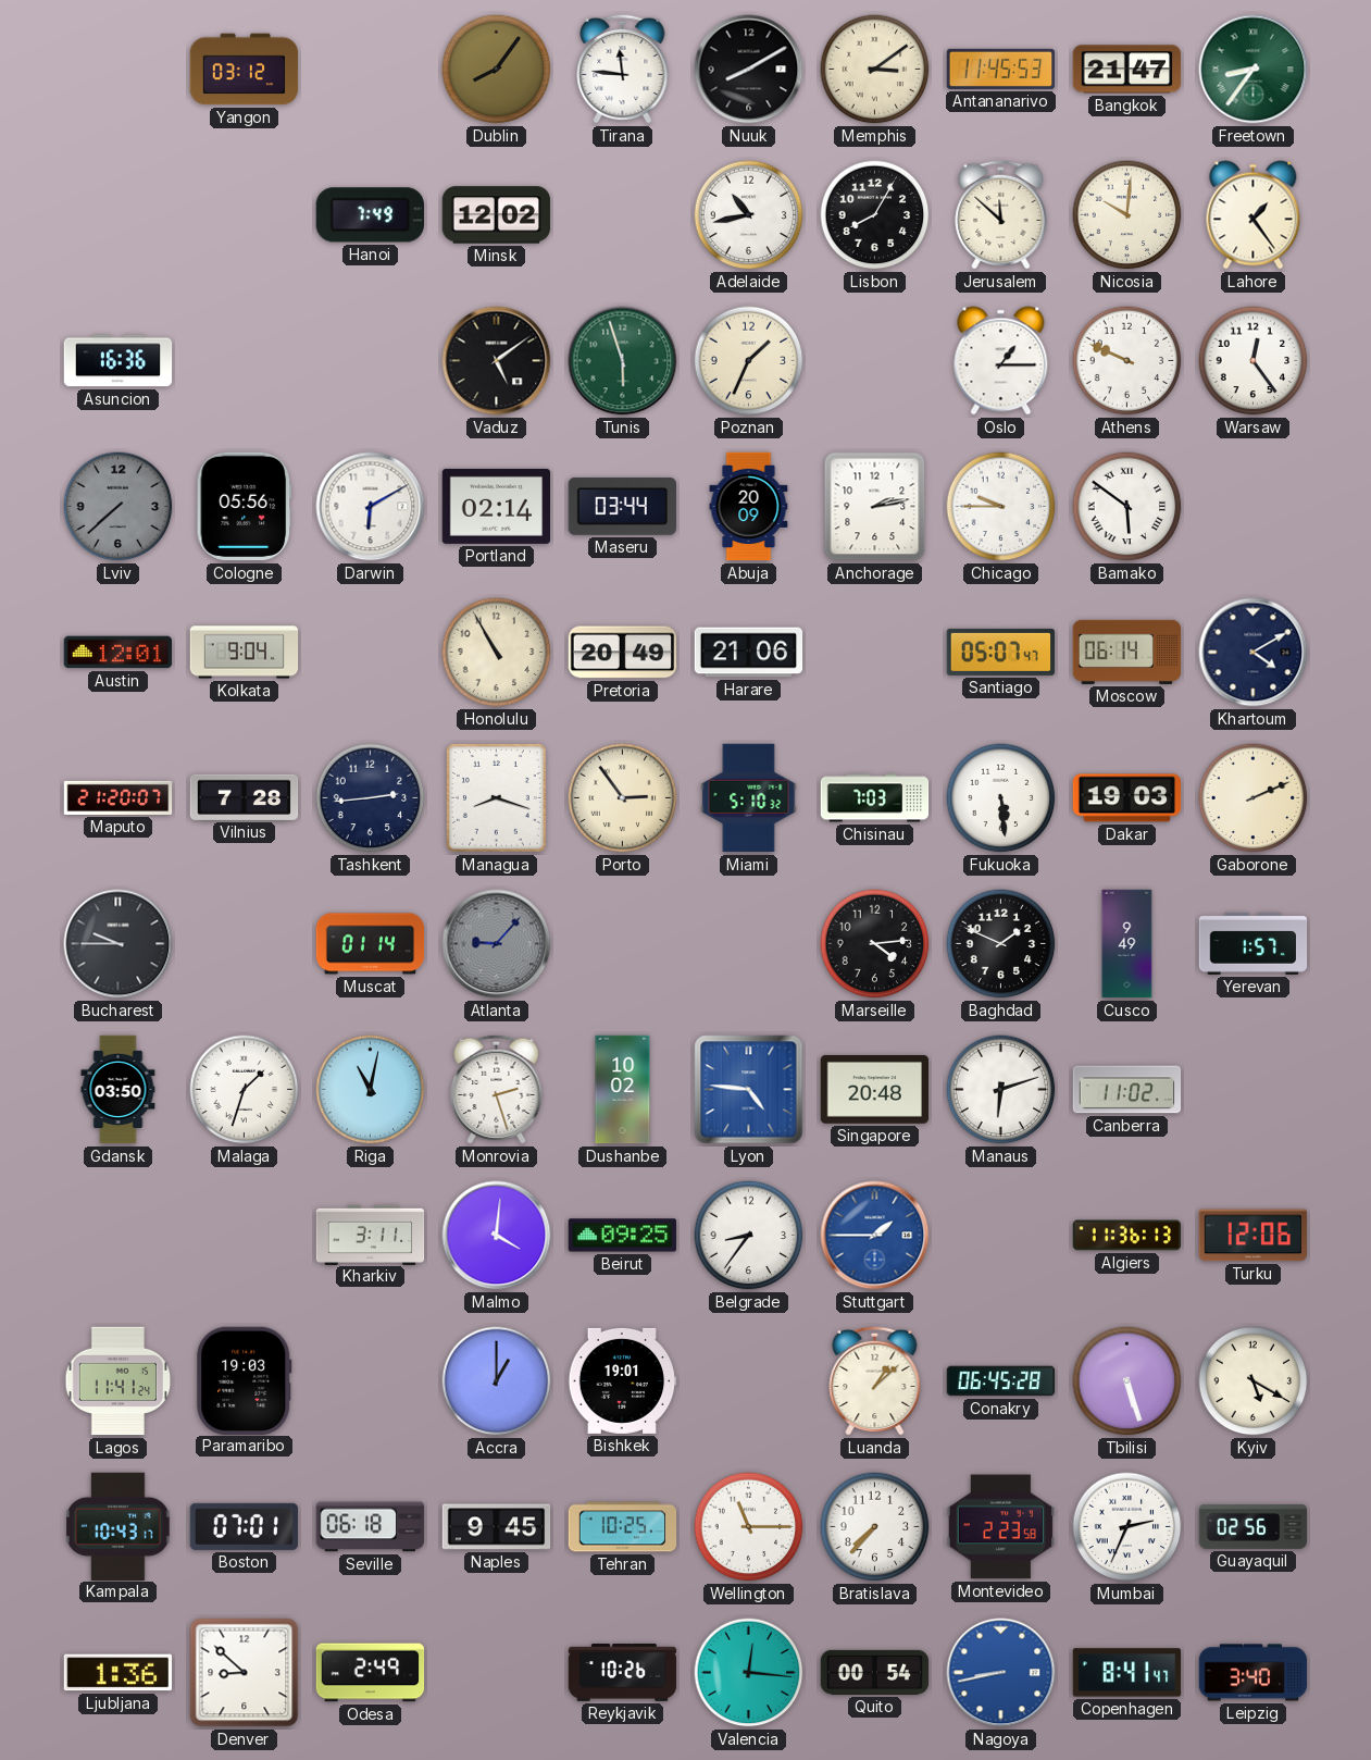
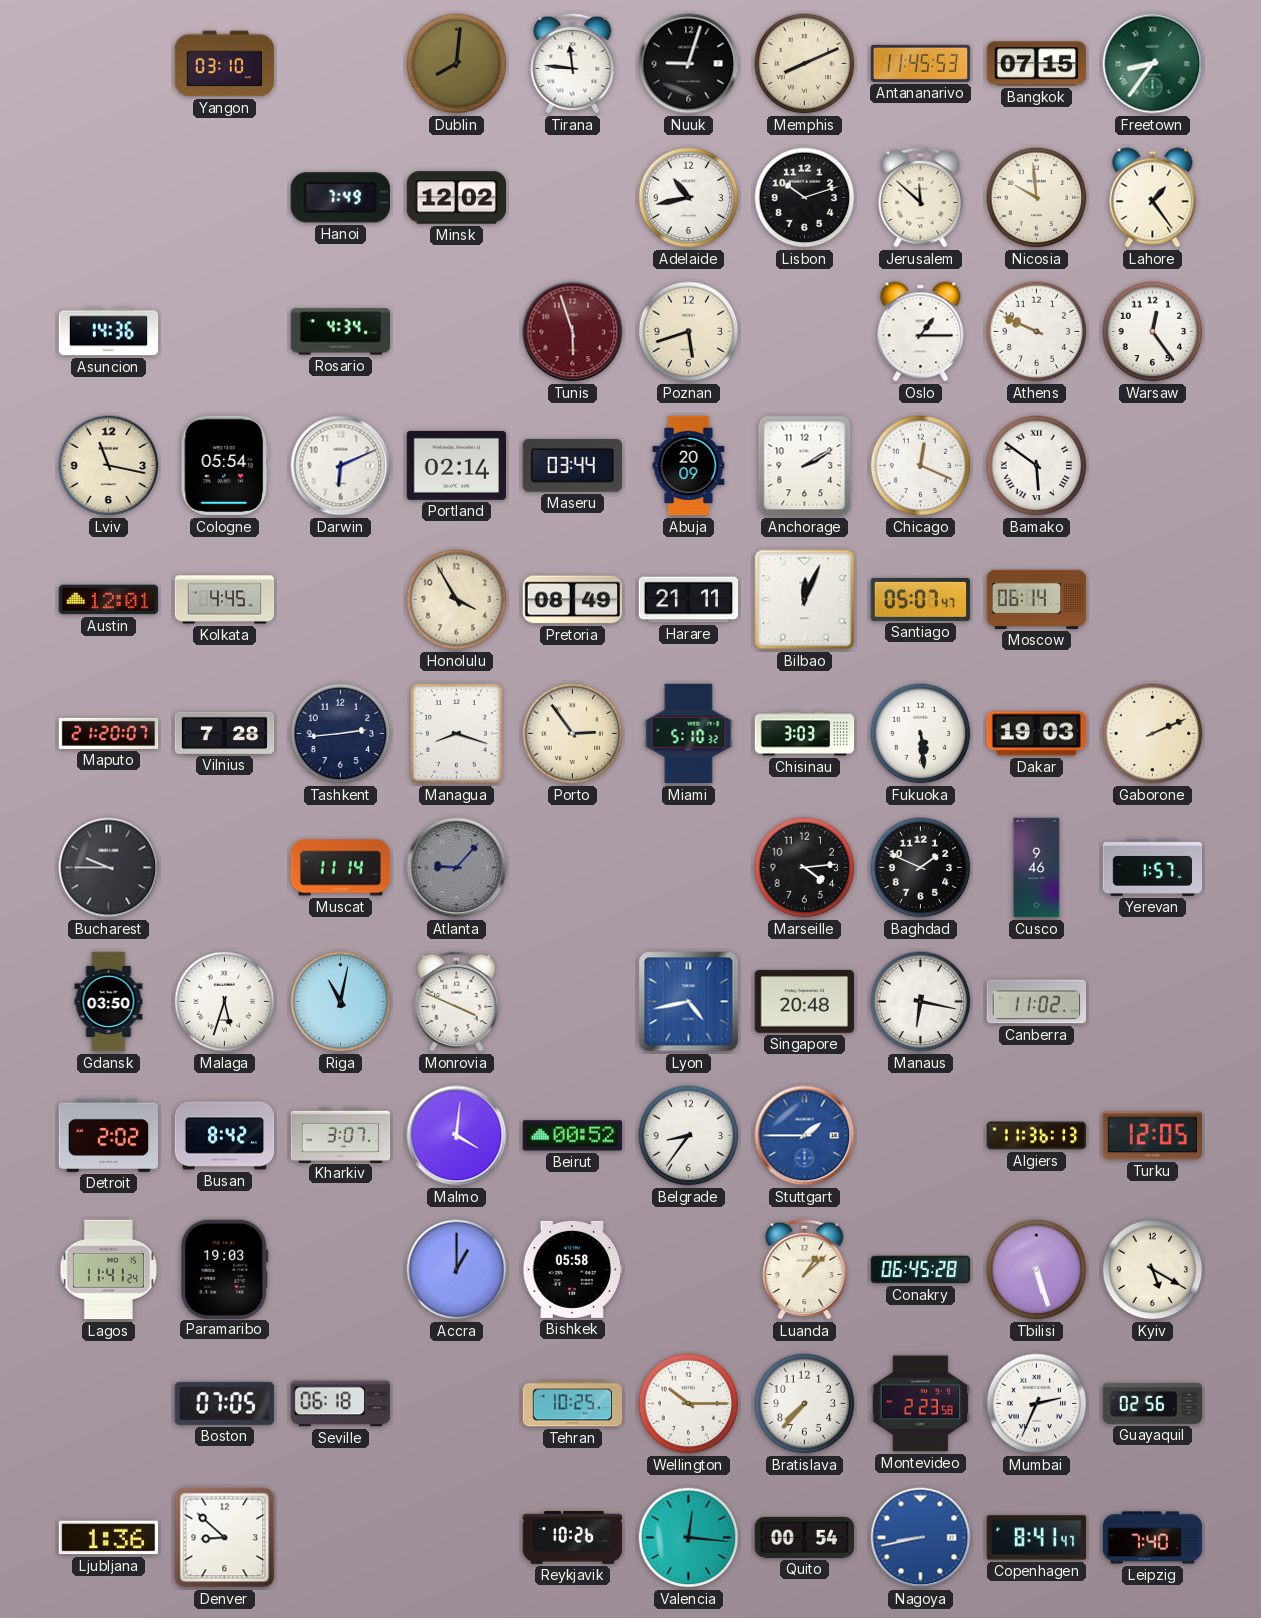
Yangon: 03:12 -> 03:10
Dublin: 8:06 -> 8:01
Nuuk: 8:10 -> 9:03
Memphis: 3:09 -> 8:11
Bangkok: 21:47 -> 07:15
Lisbon: 8:05 -> 10:12
Nicosia: 10:01 -> 9:59
Asuncion: 16:36 -> 14:36
Rosario: none -> 4:34
Vaduz: 5:09 -> none
Tunis dial: green -> burgundy
Poznan: 1:34 -> 5:42
Lviv: 7:38 -> 11:17
Lviv dial: grey -> cream
Cologne: 05:56 -> 05:54
Darwin: 6:10 -> 6:11
Anchorage: 2:13 -> 2:10
Chicago: 9:45 -> 12:19
Kolkata: 9:04 -> 4:45
Honolulu: 10:55 -> 3:55
Pretoria: 20:49 -> 08:49
Harare: 21:06 -> 21:11
Bilbao: none -> 12:04
Khartoum: 4:10 -> none
Chisinau: 7:03 -> 3:03
Muscat: 01:14 -> 11:14
Cusco: 9:49 -> 9:46
Malaga: 1:33 -> 5:33
Monrovia: 2:27 -> 3:49
Dushanbe: 10:02 -> none
Lyon: 4:46 -> 4:43
Manaus: 6:12 -> 6:17
Detroit: none -> 2:02
Busan: none -> 8:42
Kharkiv: 3:11 -> 3:07
Beirut: 09:25 -> 00:52
Turku: 12:06 -> 12:05
Bishkek: 19:01 -> 05:58
Kampala: 10:43 -> none
Boston: 07:01 -> 07:05
Naples: 9:45 -> none
Wellington: 11:15 -> 10:15
Odesa: 2:49 -> none
Leipzig: 3:40 -> 7:40
